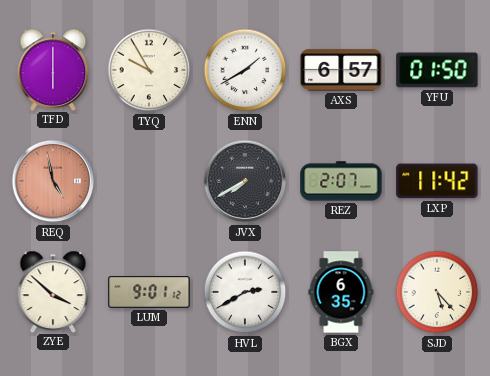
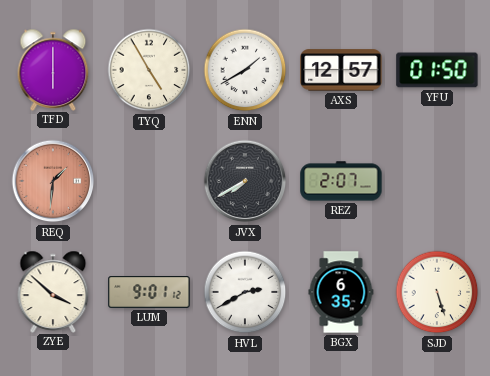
TYQ: 9:55 -> 4:55
AXS: 6:57 -> 12:57
REQ: 4:58 -> 1:31
LXP: 11:42 -> none
SJD: 5:23 -> 5:27
